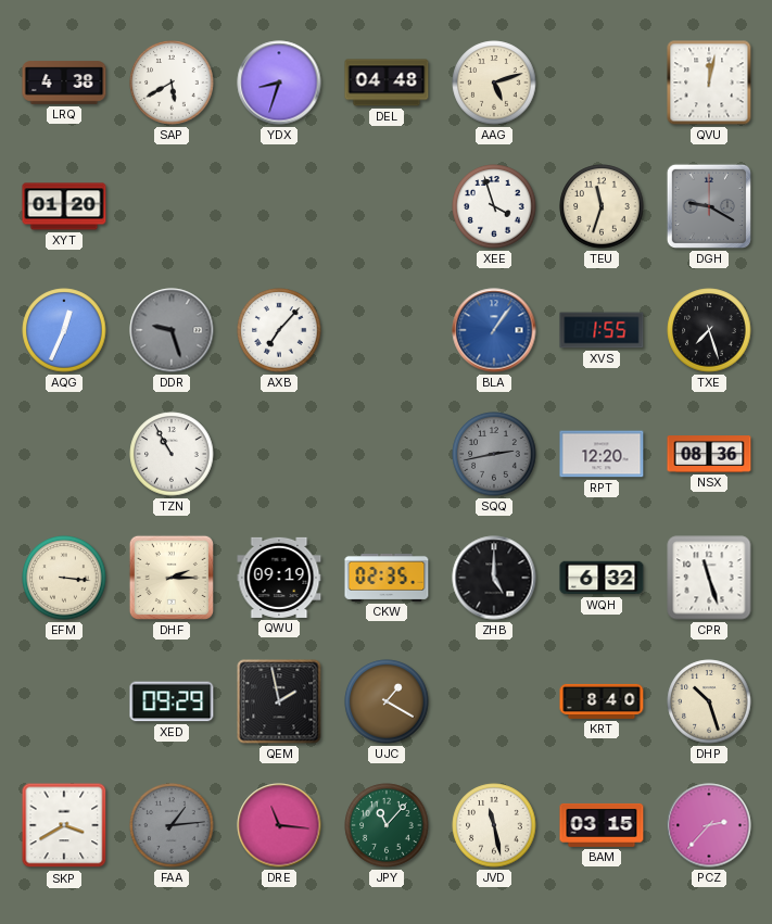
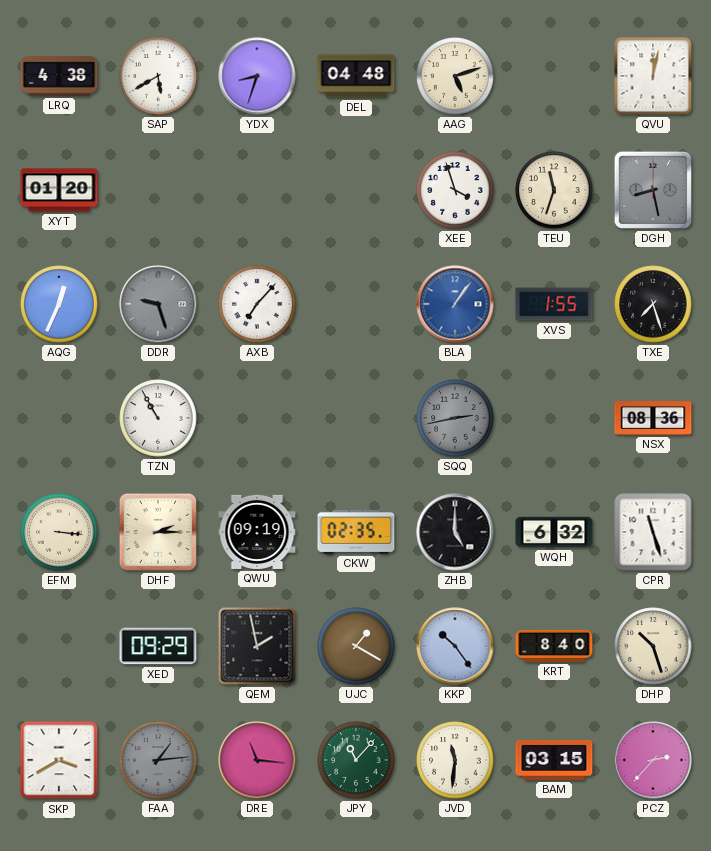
DGH: 9:20 -> 8:28
RPT: 12:20 -> none
KKP: none -> 10:24
JVD: 11:28 -> 11:31
